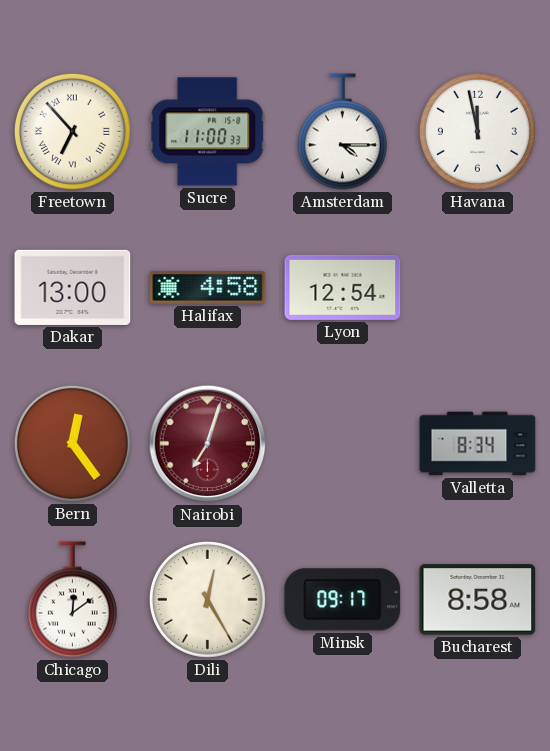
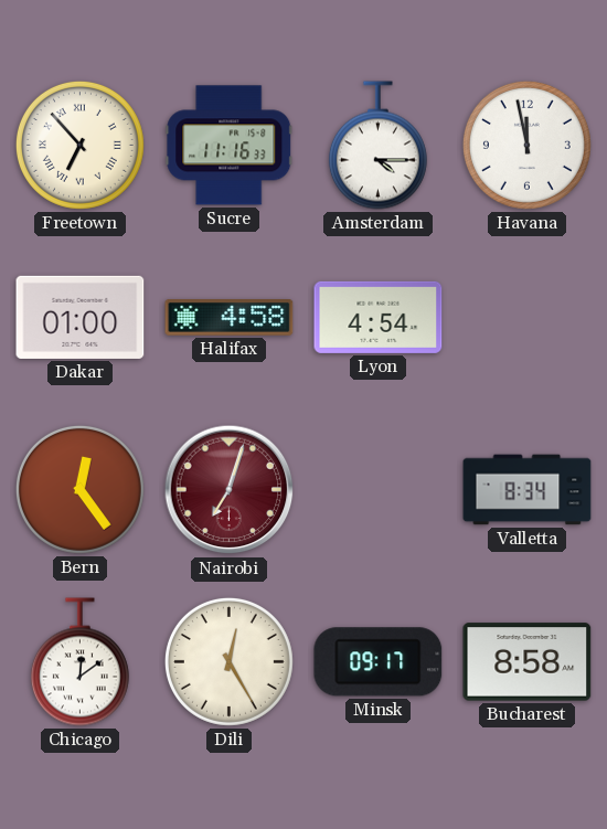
Sucre: 11:00 -> 11:16
Dakar: 13:00 -> 01:00
Lyon: 12:54 -> 4:54
